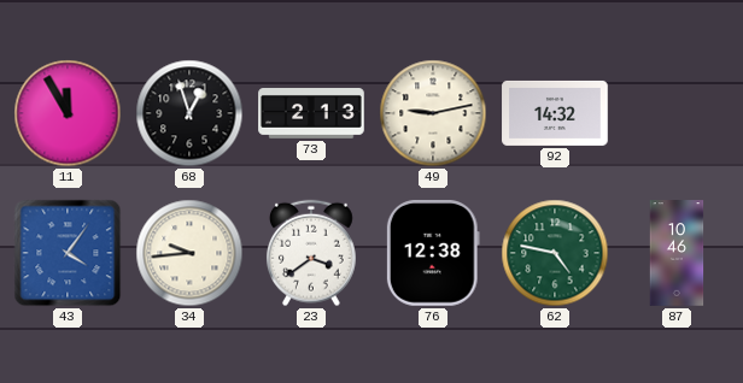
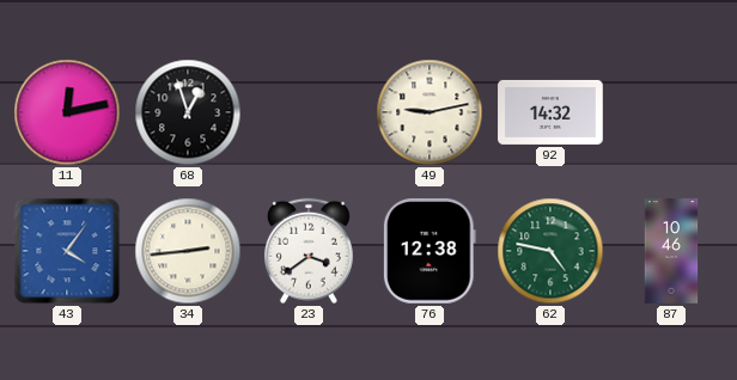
11: 11:55 -> 12:13
73: 2:13 -> none
34: 9:44 -> 2:44
